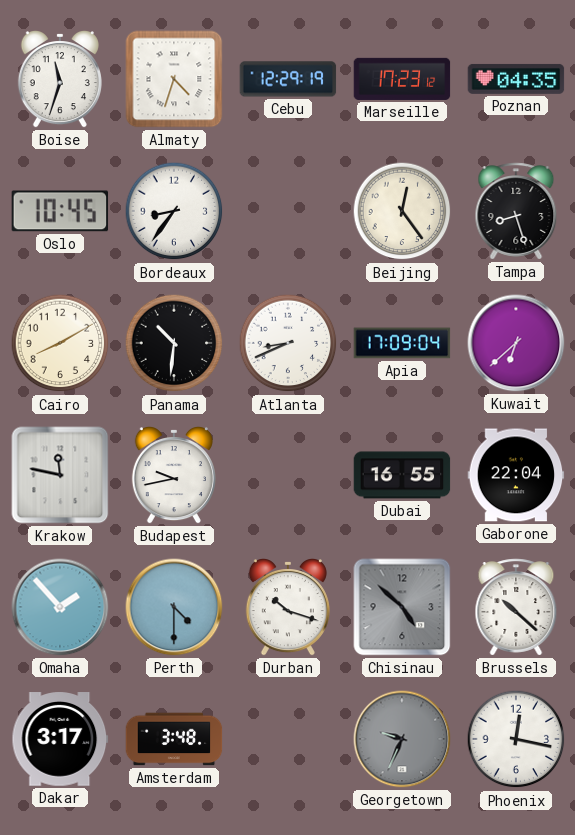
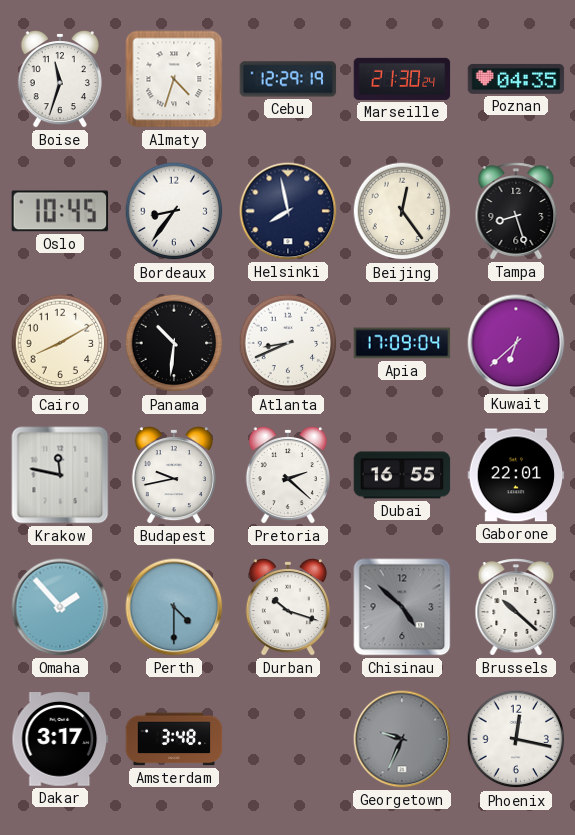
Marseille: 17:23 -> 21:30
Helsinki: none -> 7:58
Pretoria: none -> 2:22
Gaborone: 22:04 -> 22:01
